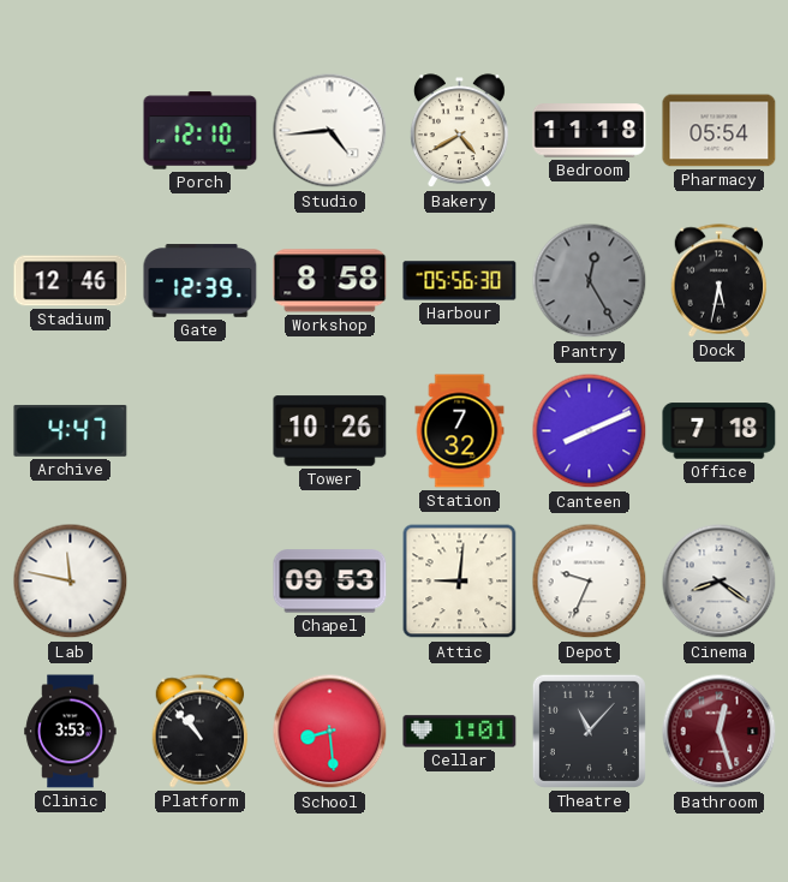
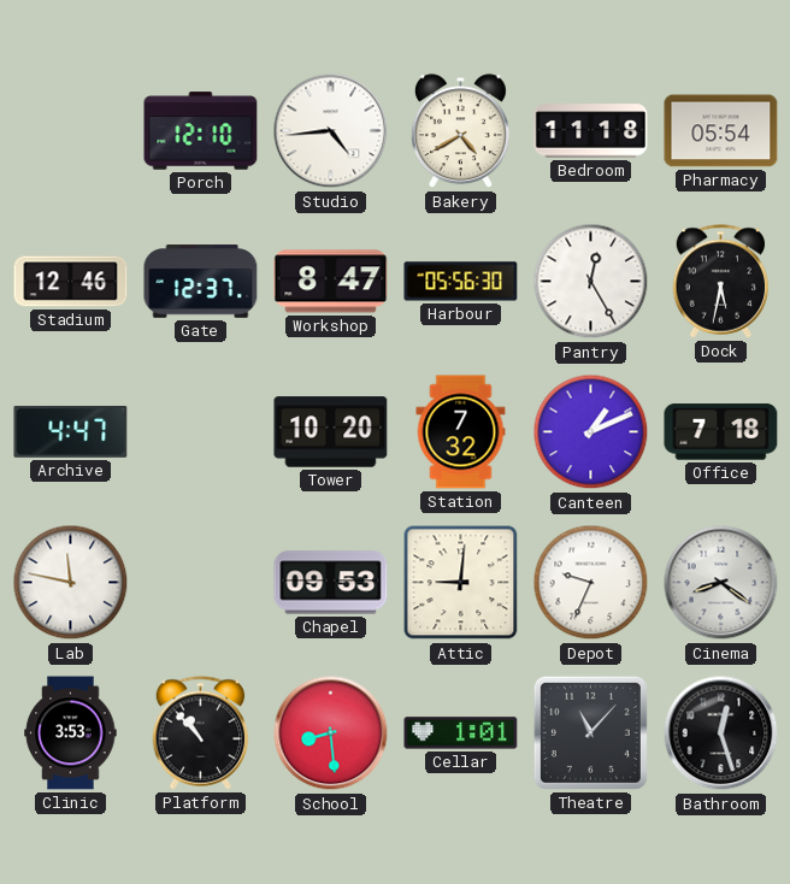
Gate: 12:39 -> 12:37
Workshop: 8:58 -> 8:47
Pantry dial: grey -> white
Tower: 10:26 -> 10:20
Canteen: 8:11 -> 1:11
Bathroom dial: burgundy -> black
